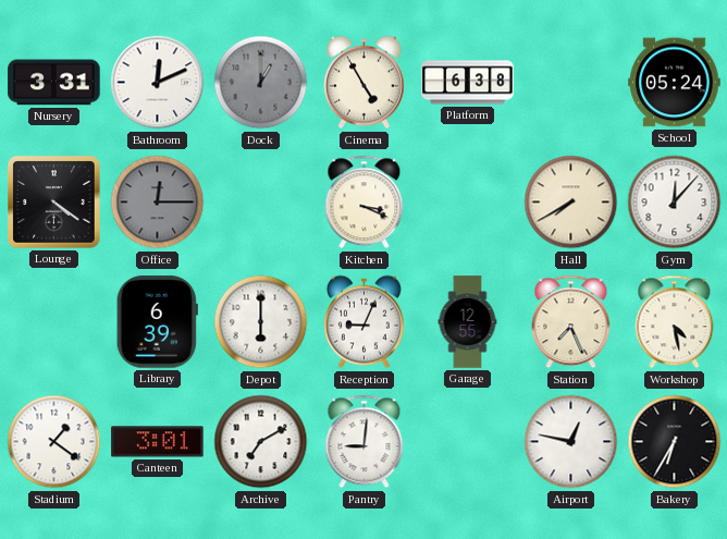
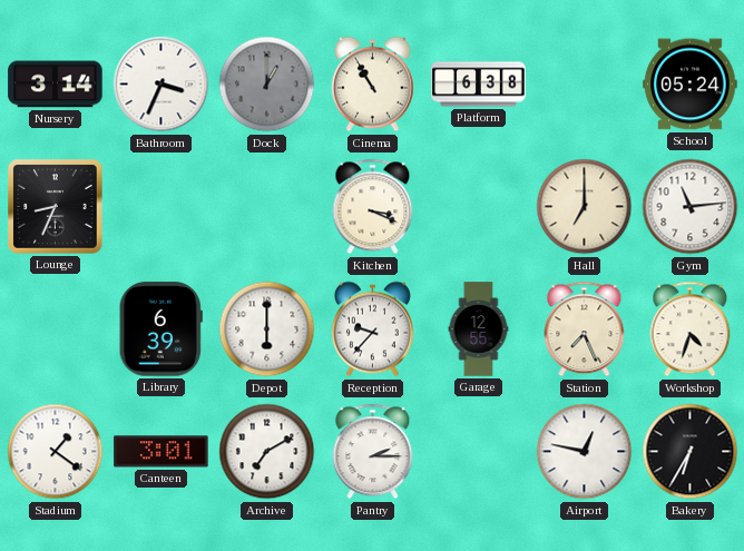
Nursery: 3:31 -> 3:14
Bathroom: 12:11 -> 3:34
Cinema: 4:55 -> 10:55
Lounge: 4:21 -> 8:34
Office: 12:15 -> none
Hall: 7:40 -> 7:00
Gym: 12:07 -> 11:14
Reception: 9:04 -> 9:37
Workshop: 4:28 -> 4:33
Pantry: 9:01 -> 2:15
